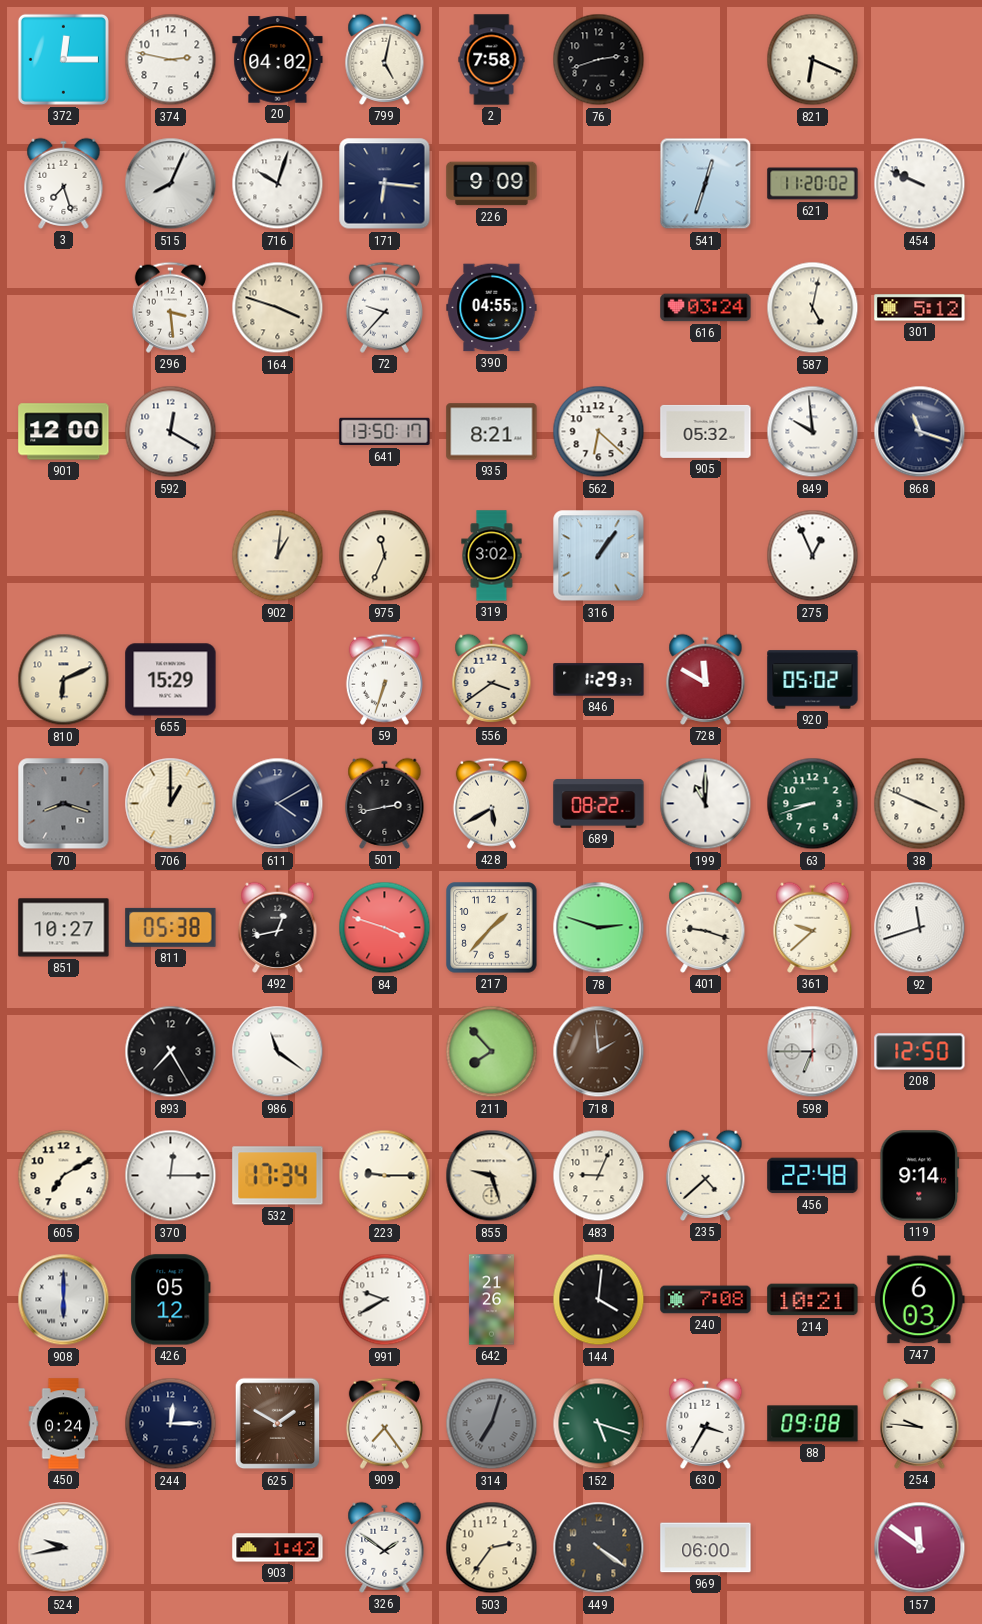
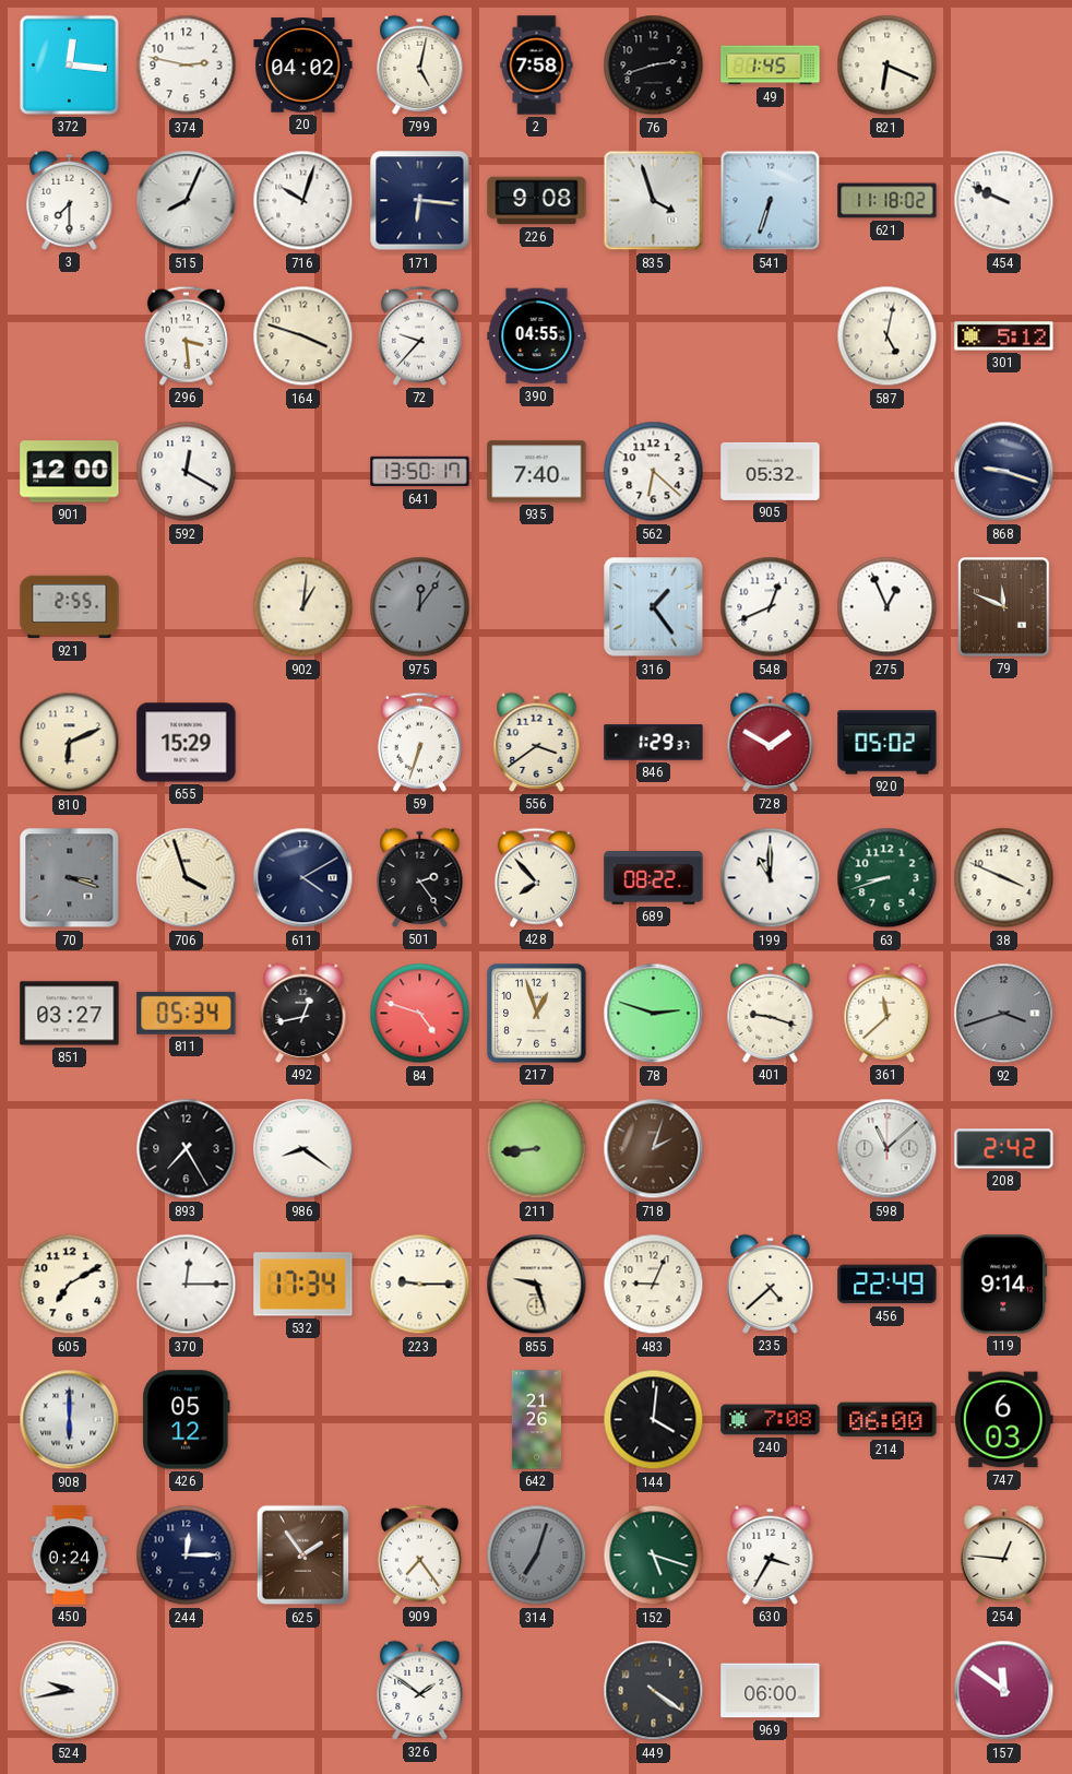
372: 12:15 -> 12:16
49: none -> 1:45
3: 7:27 -> 7:30
226: 9:09 -> 9:08
835: none -> 3:57
541: 12:33 -> 6:33
621: 11:20 -> 11:18
616: 03:24 -> none
935: 8:21 -> 7:40
849: 9:59 -> none
868: 11:18 -> 9:18
921: none -> 2:55
975: 11:34 -> 12:06
975 dial: cream -> grey
319: 3:02 -> none
316: 1:06 -> 1:24
548: none -> 12:41
79: none -> 11:49
728: 11:50 -> 1:50
70: 8:18 -> 3:18
706: 1:00 -> 3:57
501: 2:43 -> 2:24
428: 5:40 -> 7:53
851: 10:27 -> 03:27
811: 05:38 -> 05:34
84: 3:48 -> 4:48
217: 1:37 -> 12:57
361: 9:38 -> 11:38
92: 11:42 -> 3:42
92 dial: white -> grey
986: 11:21 -> 8:21
211: 7:53 -> 8:44
718: 1:59 -> 2:03
598: 6:45 -> 11:08
208: 12:50 -> 2:42
456: 22:48 -> 22:49
991: 9:40 -> none
214: 10:21 -> 06:00
625: 1:50 -> 1:54
88: 09:08 -> none
254: 9:46 -> 12:46
903: 1:42 -> none
503: 2:36 -> none
